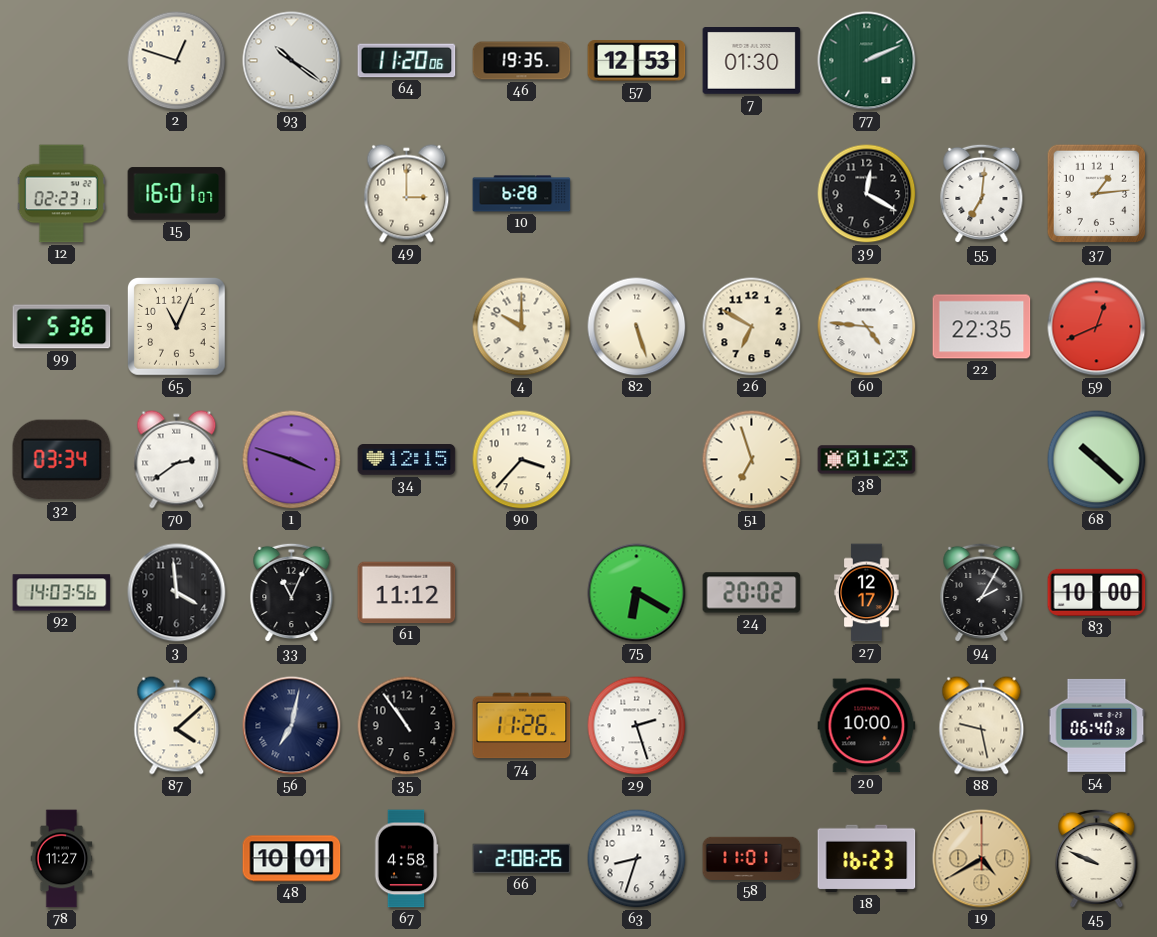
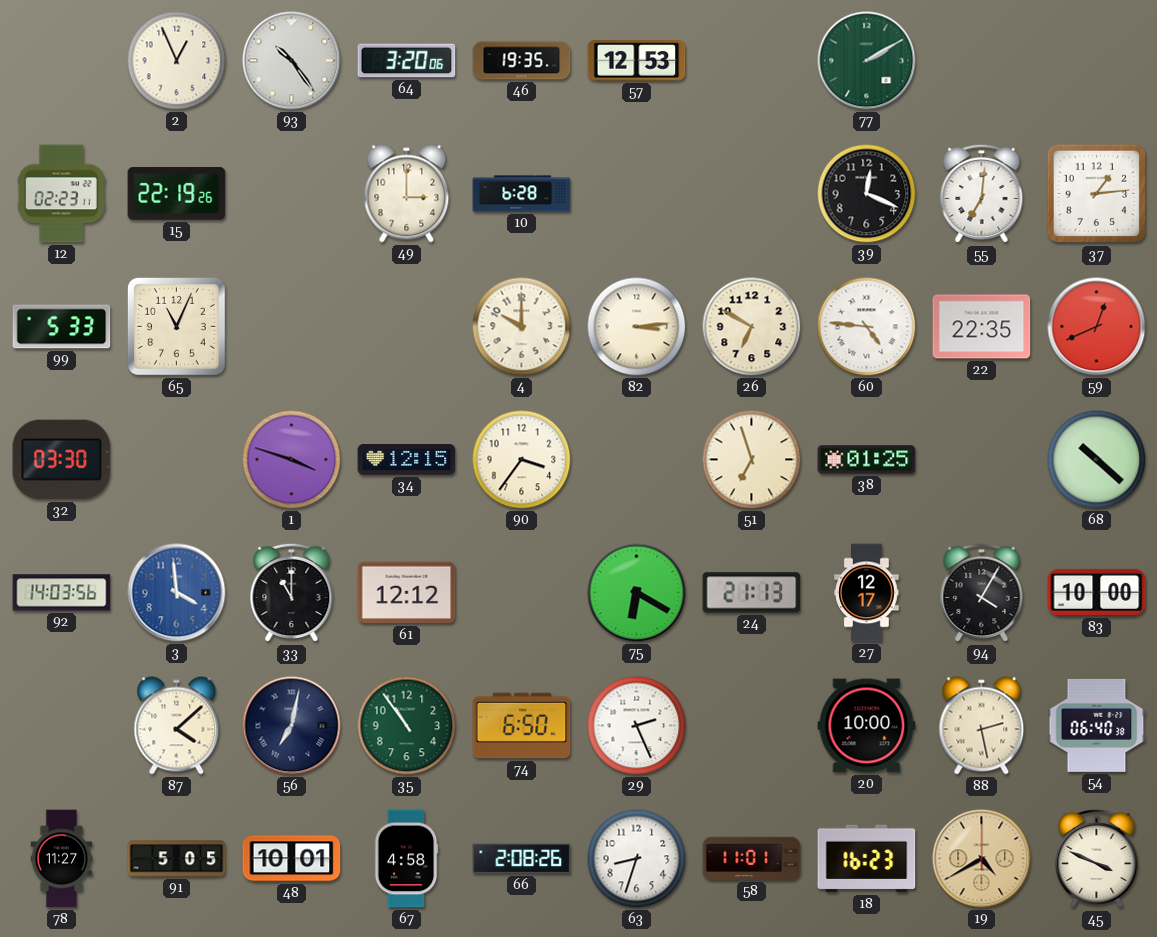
2: 12:48 -> 12:56
93: 10:21 -> 10:24
64: 11:20 -> 3:20
7: 01:30 -> none
77: 2:11 -> 2:10
15: 16:01 -> 22:19
39: 12:20 -> 12:19
99: 5:36 -> 5:33
82: 5:27 -> 3:14
32: 03:34 -> 03:30
70: 2:39 -> none
90: 3:37 -> 3:36
38: 01:23 -> 01:25
3 dial: black -> blue
33: 11:04 -> 11:00
61: 11:12 -> 12:12
24: 20:02 -> 21:13
94: 2:05 -> 4:05
35 dial: black -> green
74: 11:26 -> 6:50
29: 2:27 -> 2:26
88: 9:28 -> 2:28
91: none -> 5:05
45: 9:49 -> 3:49
